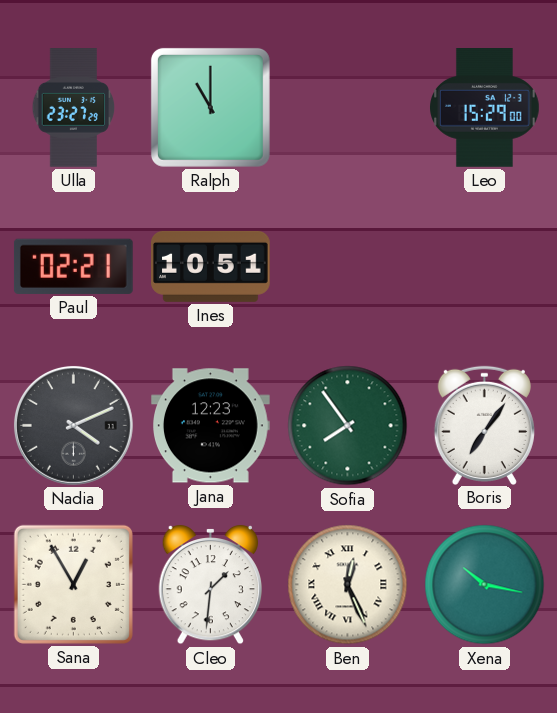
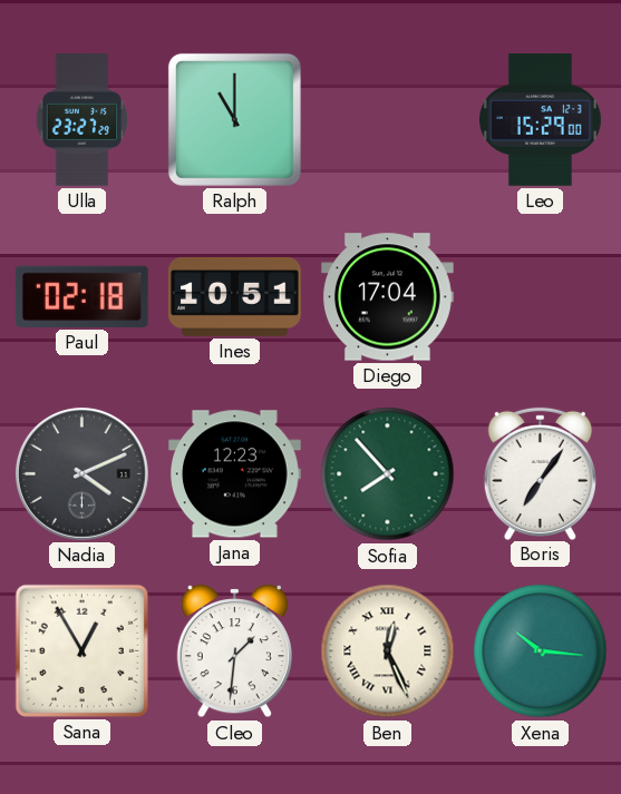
Paul: 02:21 -> 02:18
Diego: none -> 17:04
Sofia: 7:54 -> 7:53
Xena: 10:17 -> 10:16
